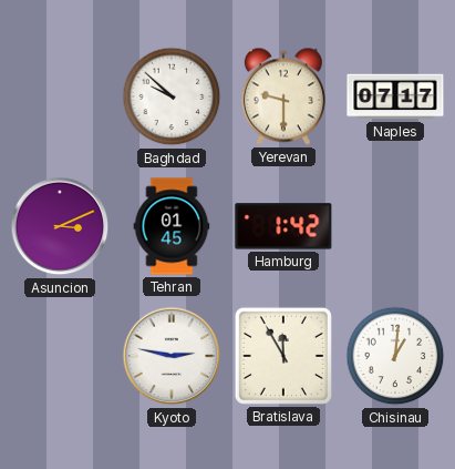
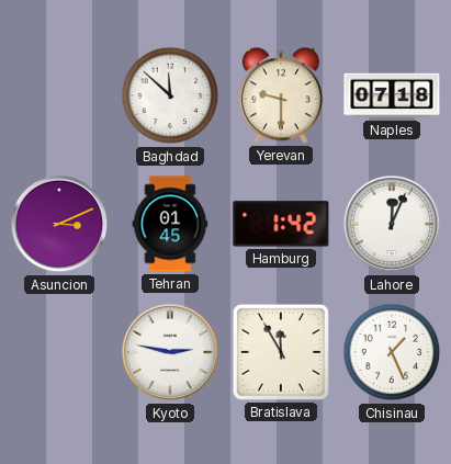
Baghdad: 9:52 -> 11:52
Naples: 07:17 -> 07:18
Lahore: none -> 12:04
Chisinau: 1:01 -> 1:26
